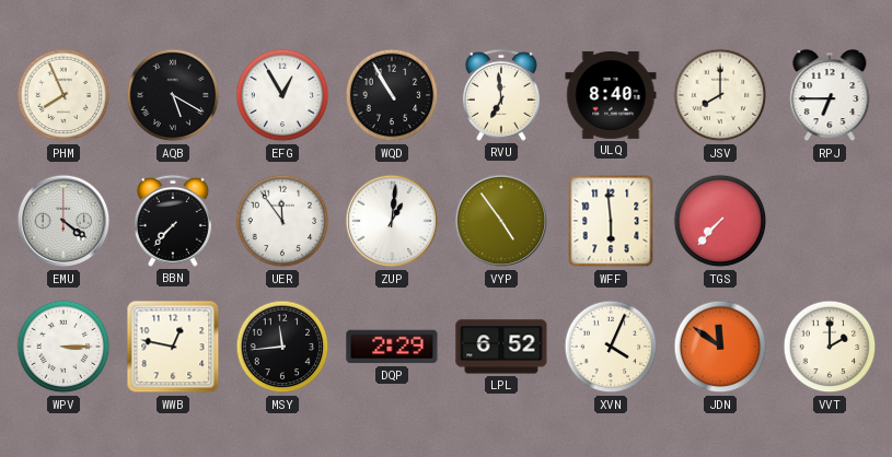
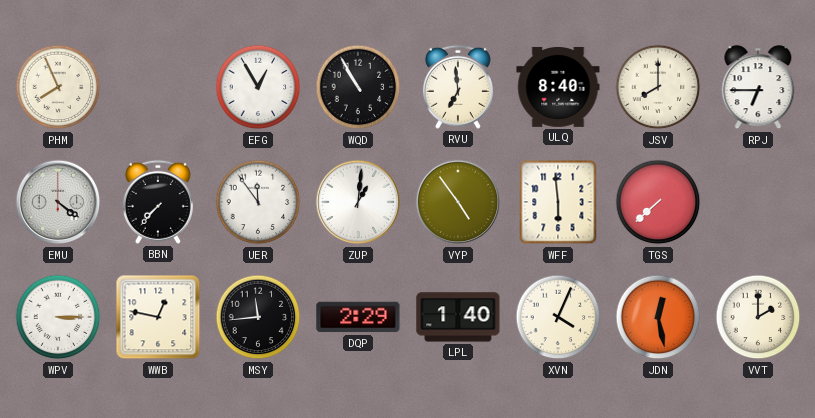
AQB: 5:20 -> none
TGS: 7:37 -> 7:38
LPL: 6:52 -> 1:40
JDN: 11:51 -> 12:28
